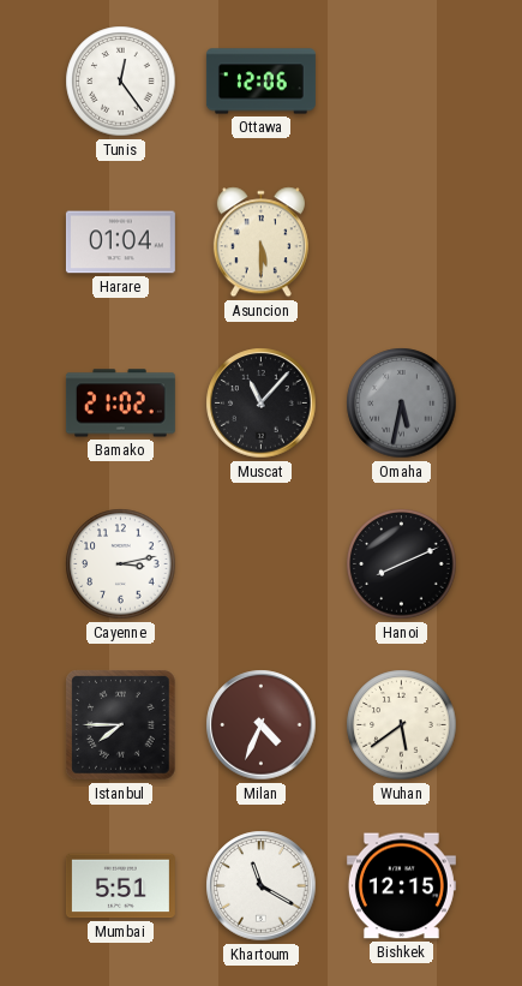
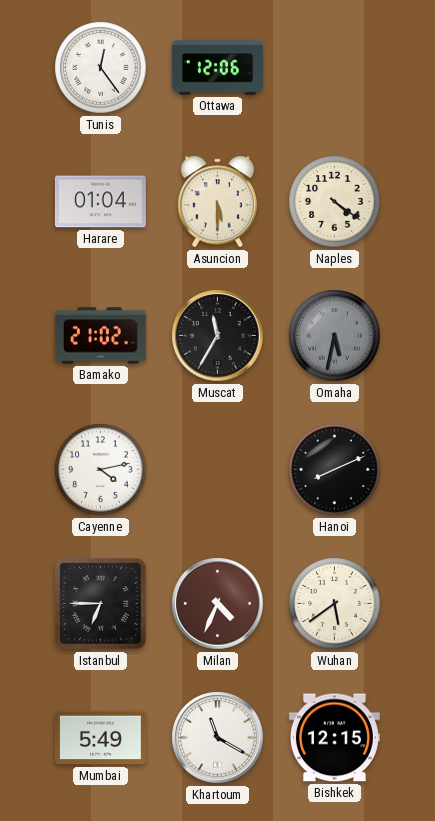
Naples: none -> 4:21
Muscat: 11:07 -> 11:35
Cayenne: 3:13 -> 4:13
Istanbul: 7:45 -> 6:45
Mumbai: 5:51 -> 5:49
